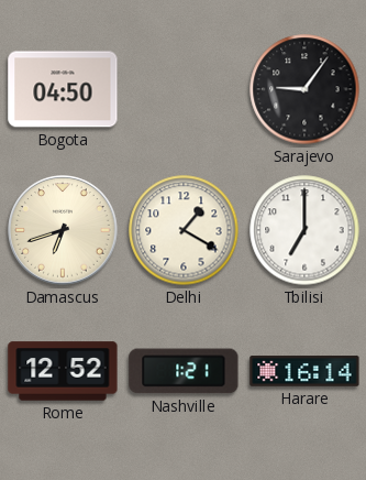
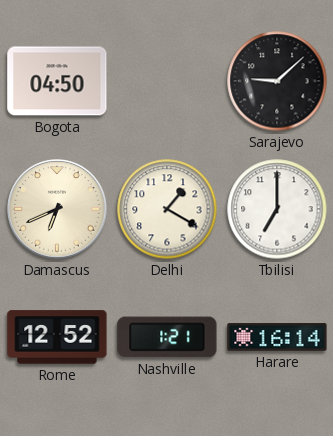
Sarajevo: 9:06 -> 9:08
Damascus: 6:42 -> 6:41
